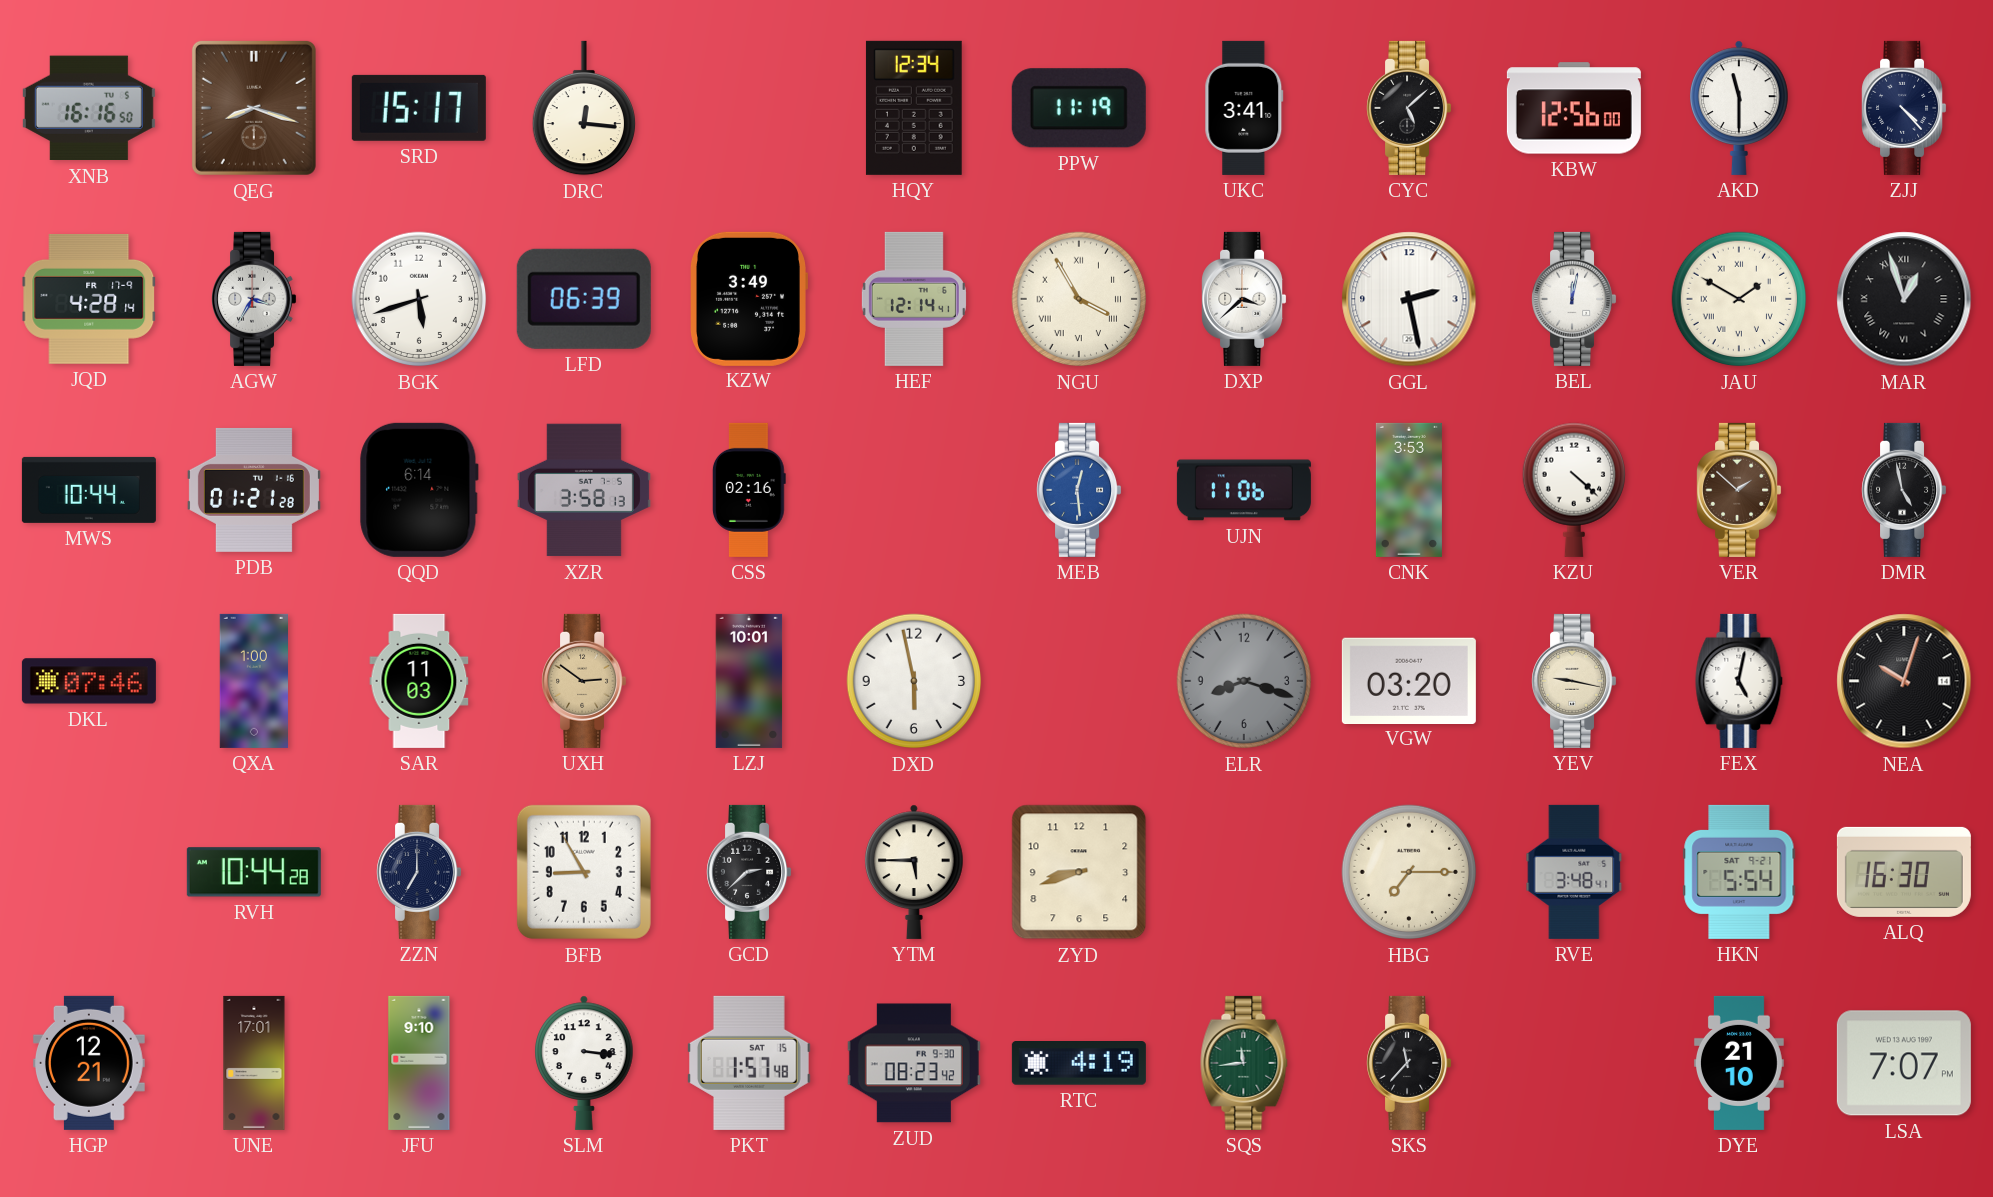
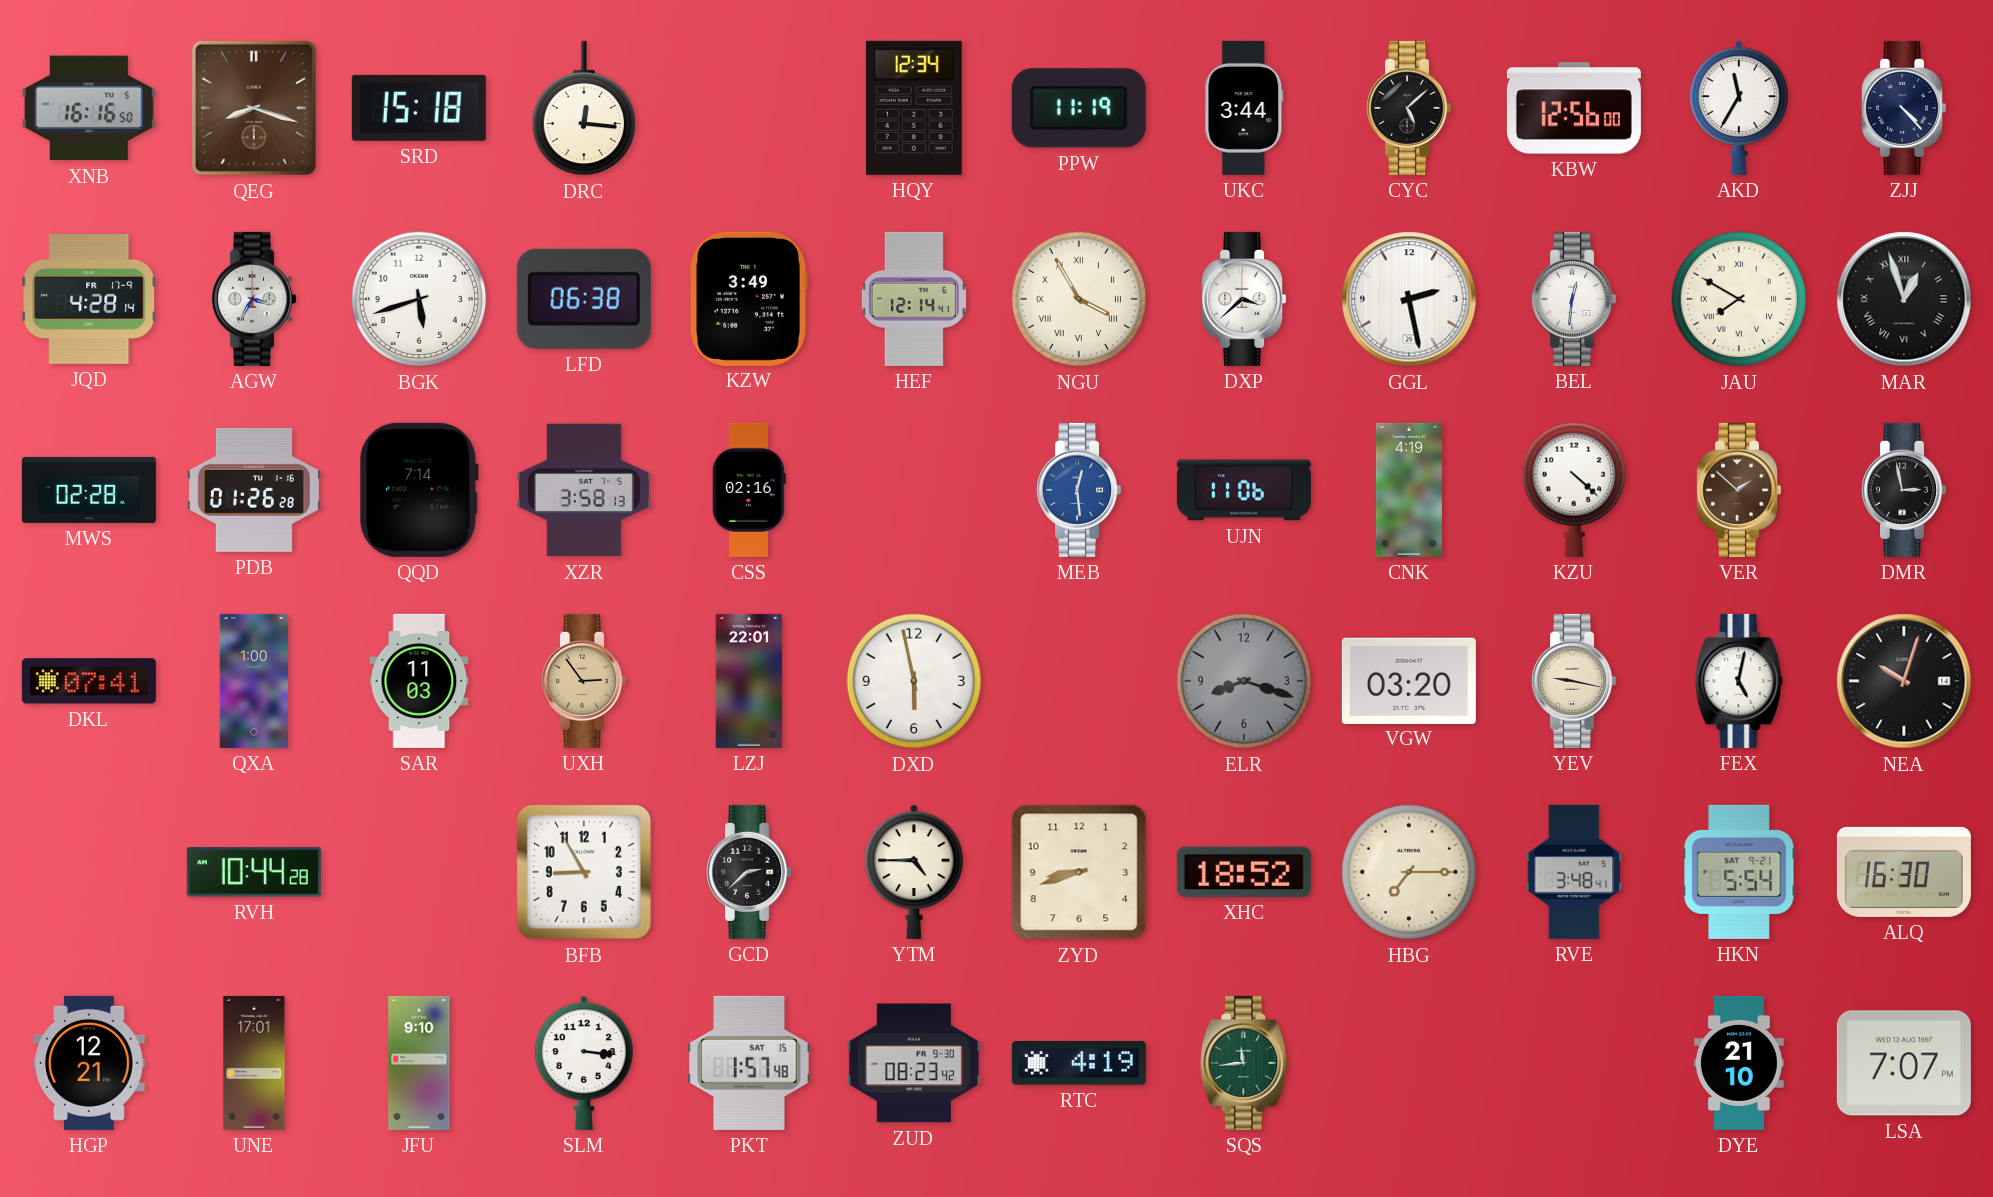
SRD: 15:17 -> 15:18
UKC: 3:41 -> 3:44
AKD: 11:30 -> 11:35
LFD: 06:39 -> 06:38
BEL: 12:02 -> 12:31
JAU: 1:50 -> 7:50
MWS: 10:44 -> 02:28
PDB: 01:21 -> 01:26
QQD: 6:14 -> 7:14
CNK: 3:53 -> 4:19
DMR: 4:58 -> 2:58
DKL: 07:46 -> 07:41
UXH: 2:51 -> 2:54
LZJ: 10:01 -> 22:01
ZZN: 7:00 -> none
YTM: 5:45 -> 4:45
XHC: none -> 18:52
SKS: 11:37 -> none
